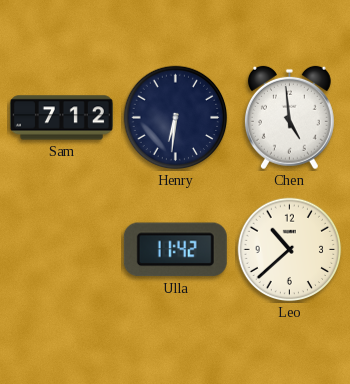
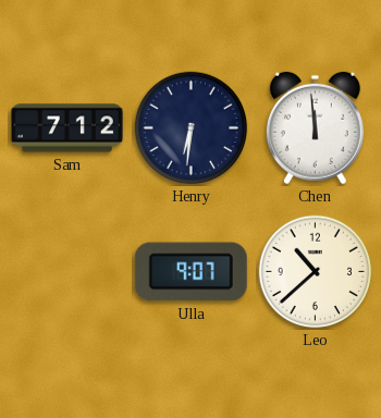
Chen: 4:59 -> 11:59
Ulla: 11:42 -> 9:07
